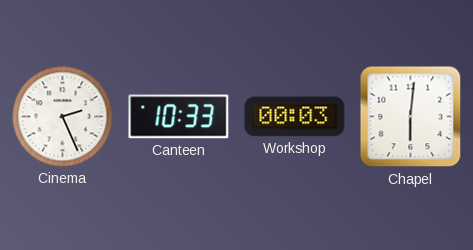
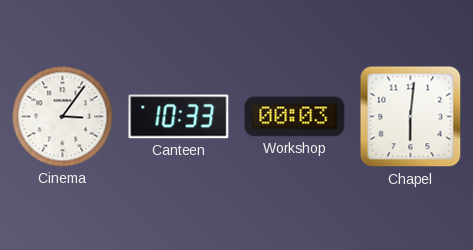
Cinema: 2:26 -> 3:06
